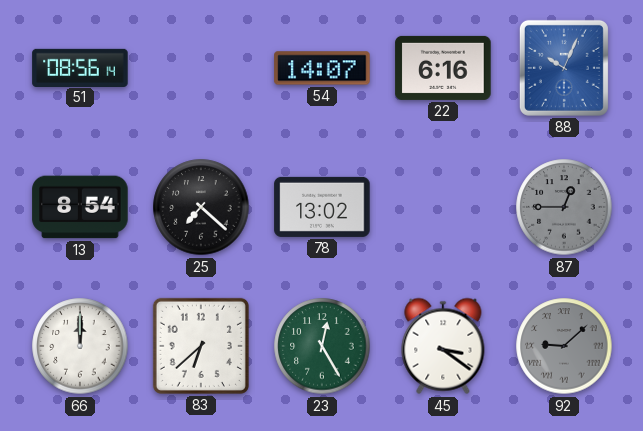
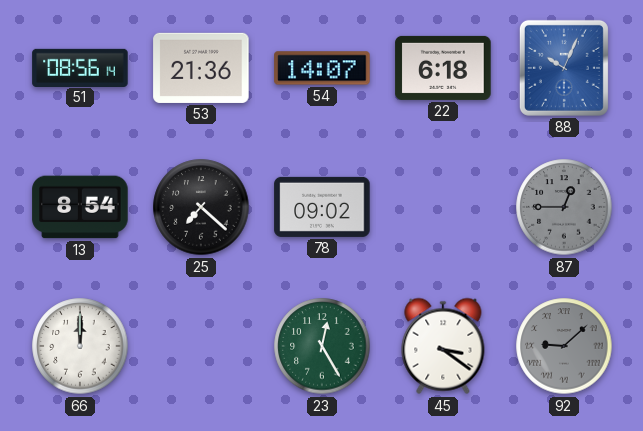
53: none -> 21:36
22: 6:16 -> 6:18
78: 13:02 -> 09:02
83: 6:38 -> none
